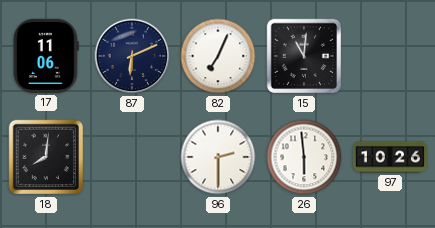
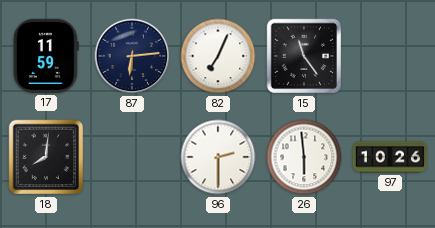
17: 11:06 -> 11:59
87: 6:11 -> 6:14
15: 11:01 -> 11:24
